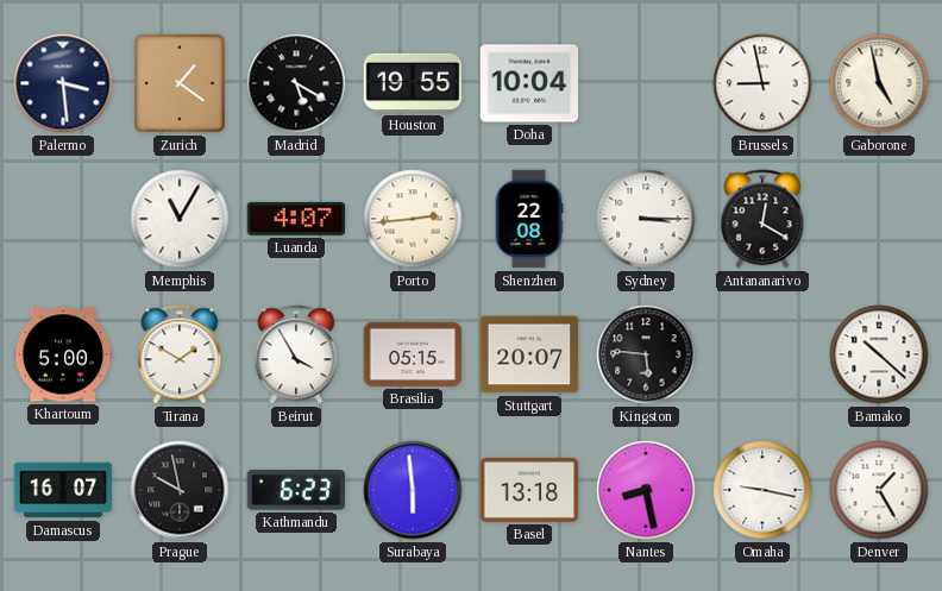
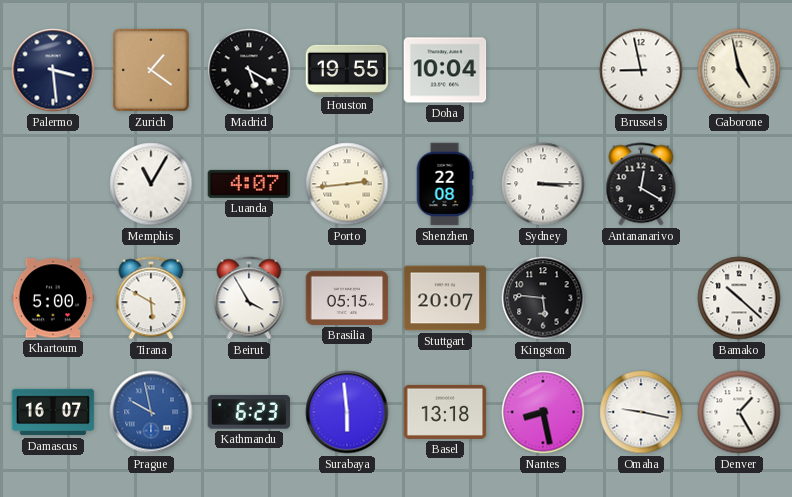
Tirana: 1:50 -> 5:50
Prague dial: black -> blue
